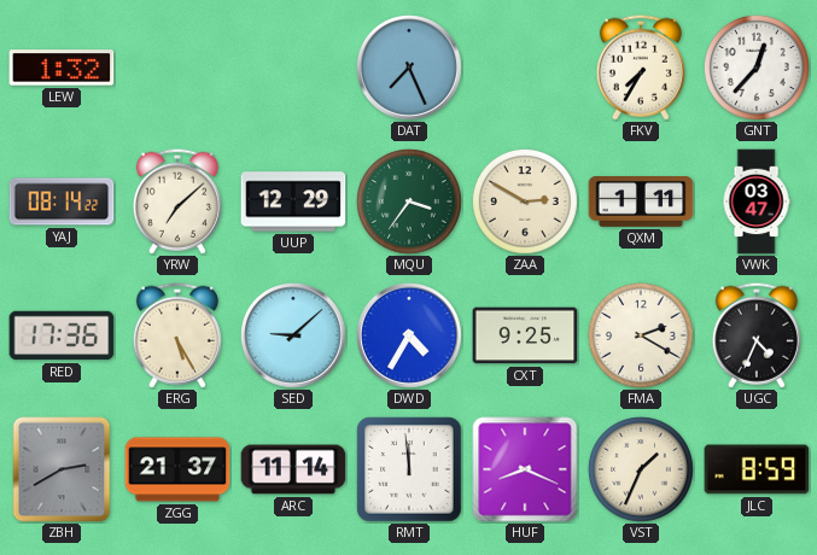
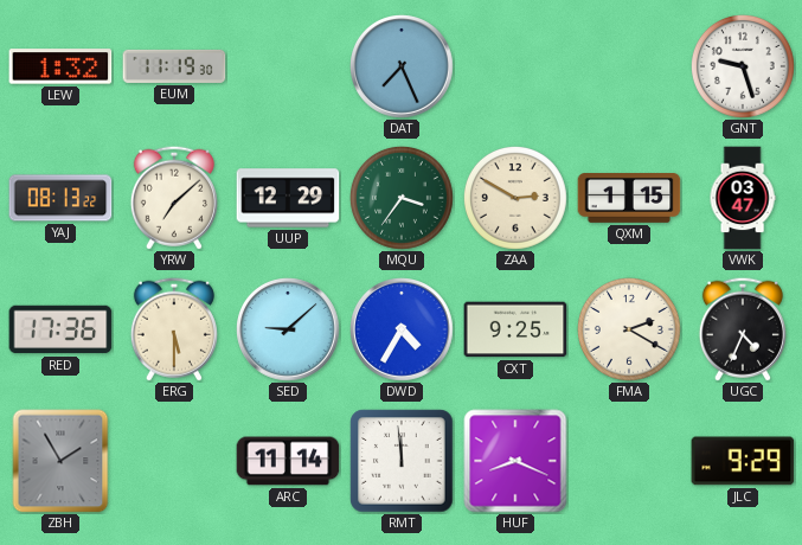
EUM: none -> 11:19
FKV: 7:35 -> none
GNT: 12:37 -> 9:27
YAJ: 08:14 -> 08:13
QXM: 1:11 -> 1:15
ERG: 5:25 -> 5:30
ZBH: 2:40 -> 1:55
ZGG: 21:37 -> none
VST: 1:34 -> none
JLC: 8:59 -> 9:29
